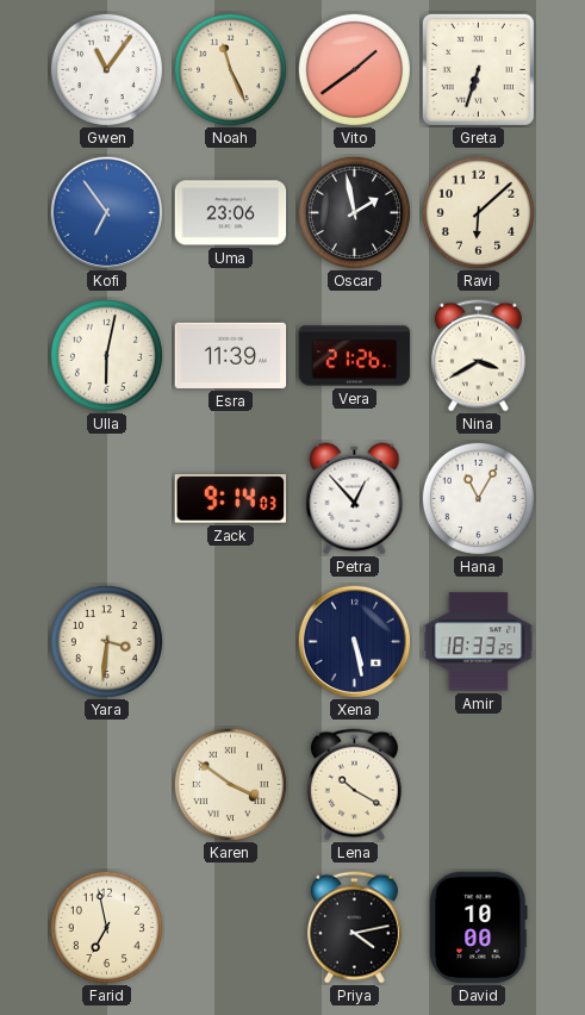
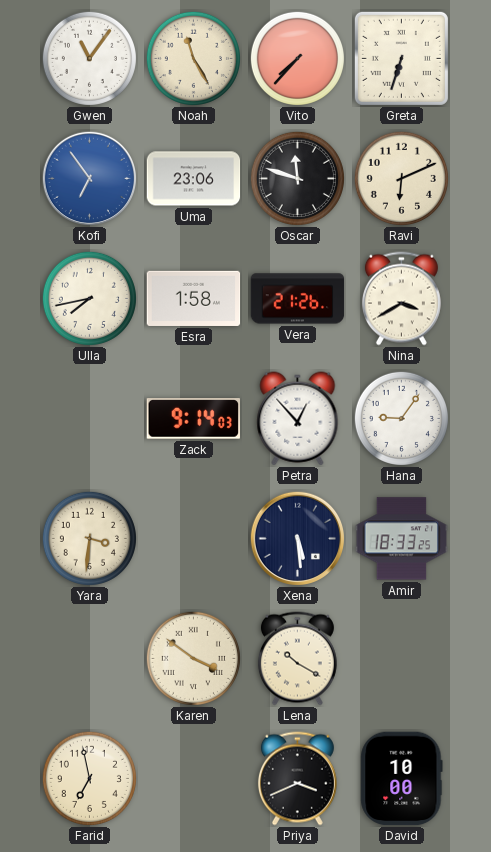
Noah: 11:26 -> 11:25
Vito: 1:39 -> 7:37
Oscar: 1:58 -> 11:48
Ravi: 6:08 -> 6:11
Ulla: 6:02 -> 7:43
Esra: 11:39 -> 1:58
Hana: 11:05 -> 9:06
Xena: 5:28 -> 5:29
Priya: 4:13 -> 3:41
